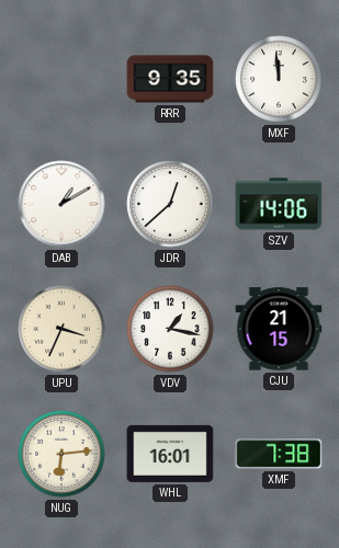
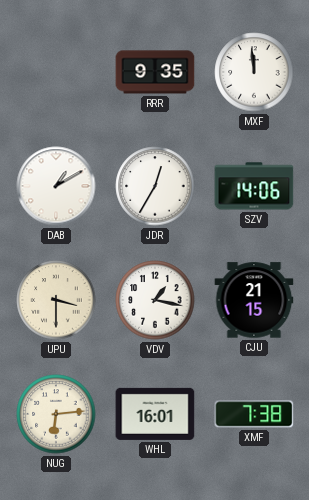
JDR: 12:38 -> 12:35
UPU: 3:34 -> 3:30
